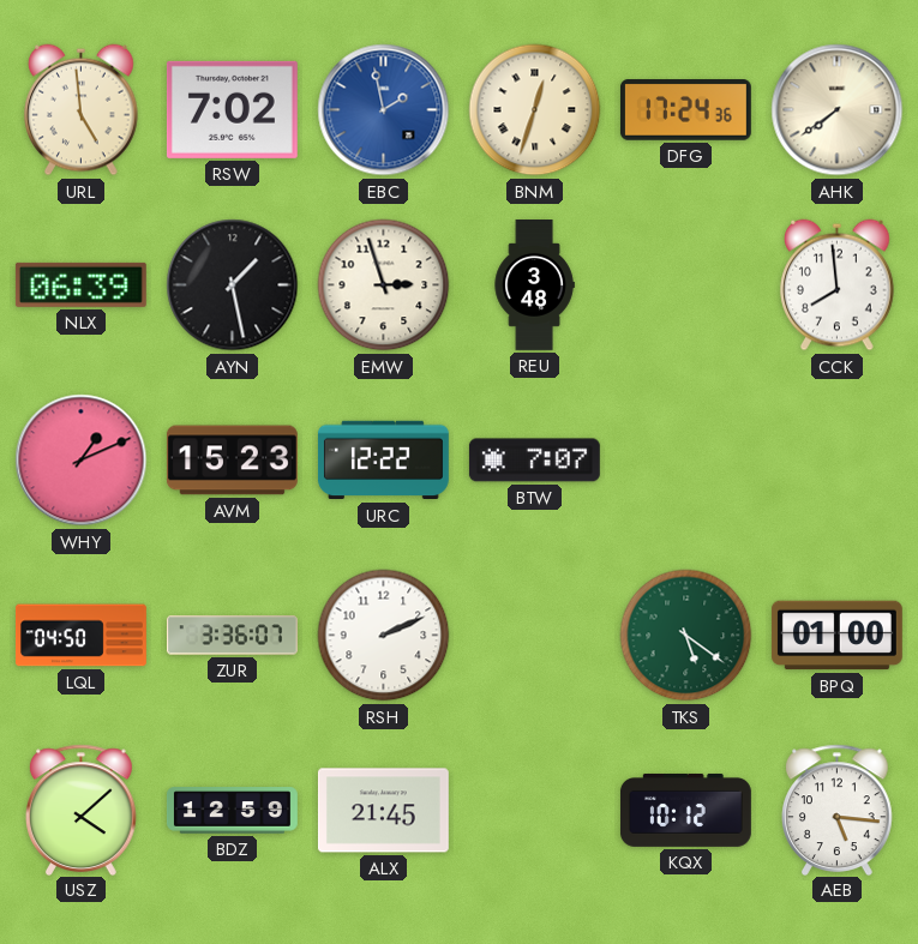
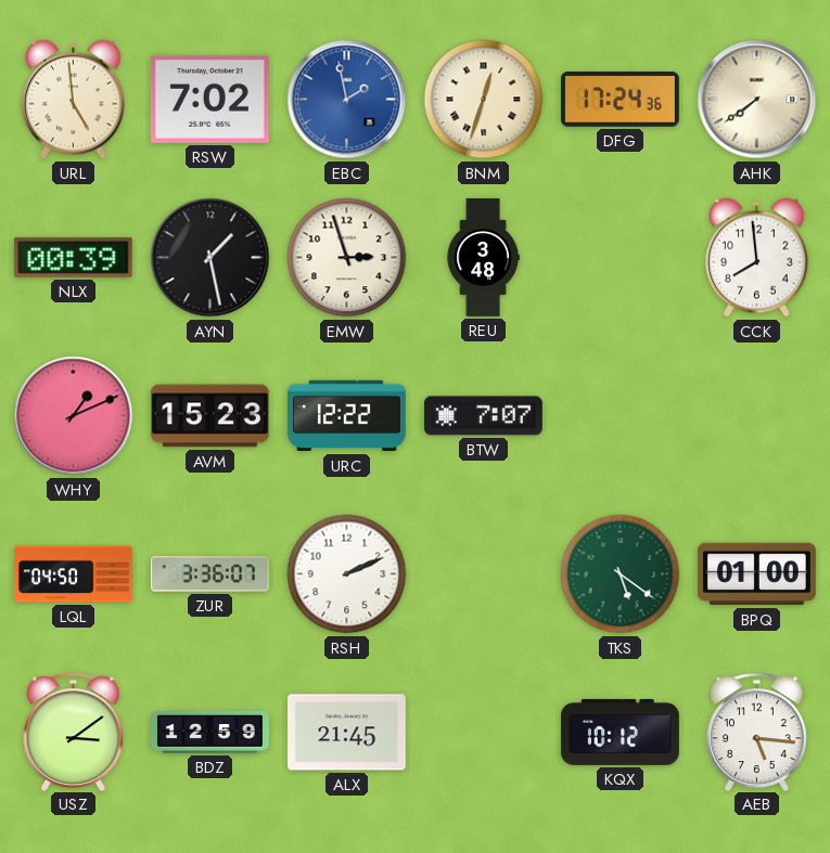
NLX: 06:39 -> 00:39
USZ: 4:08 -> 3:09
